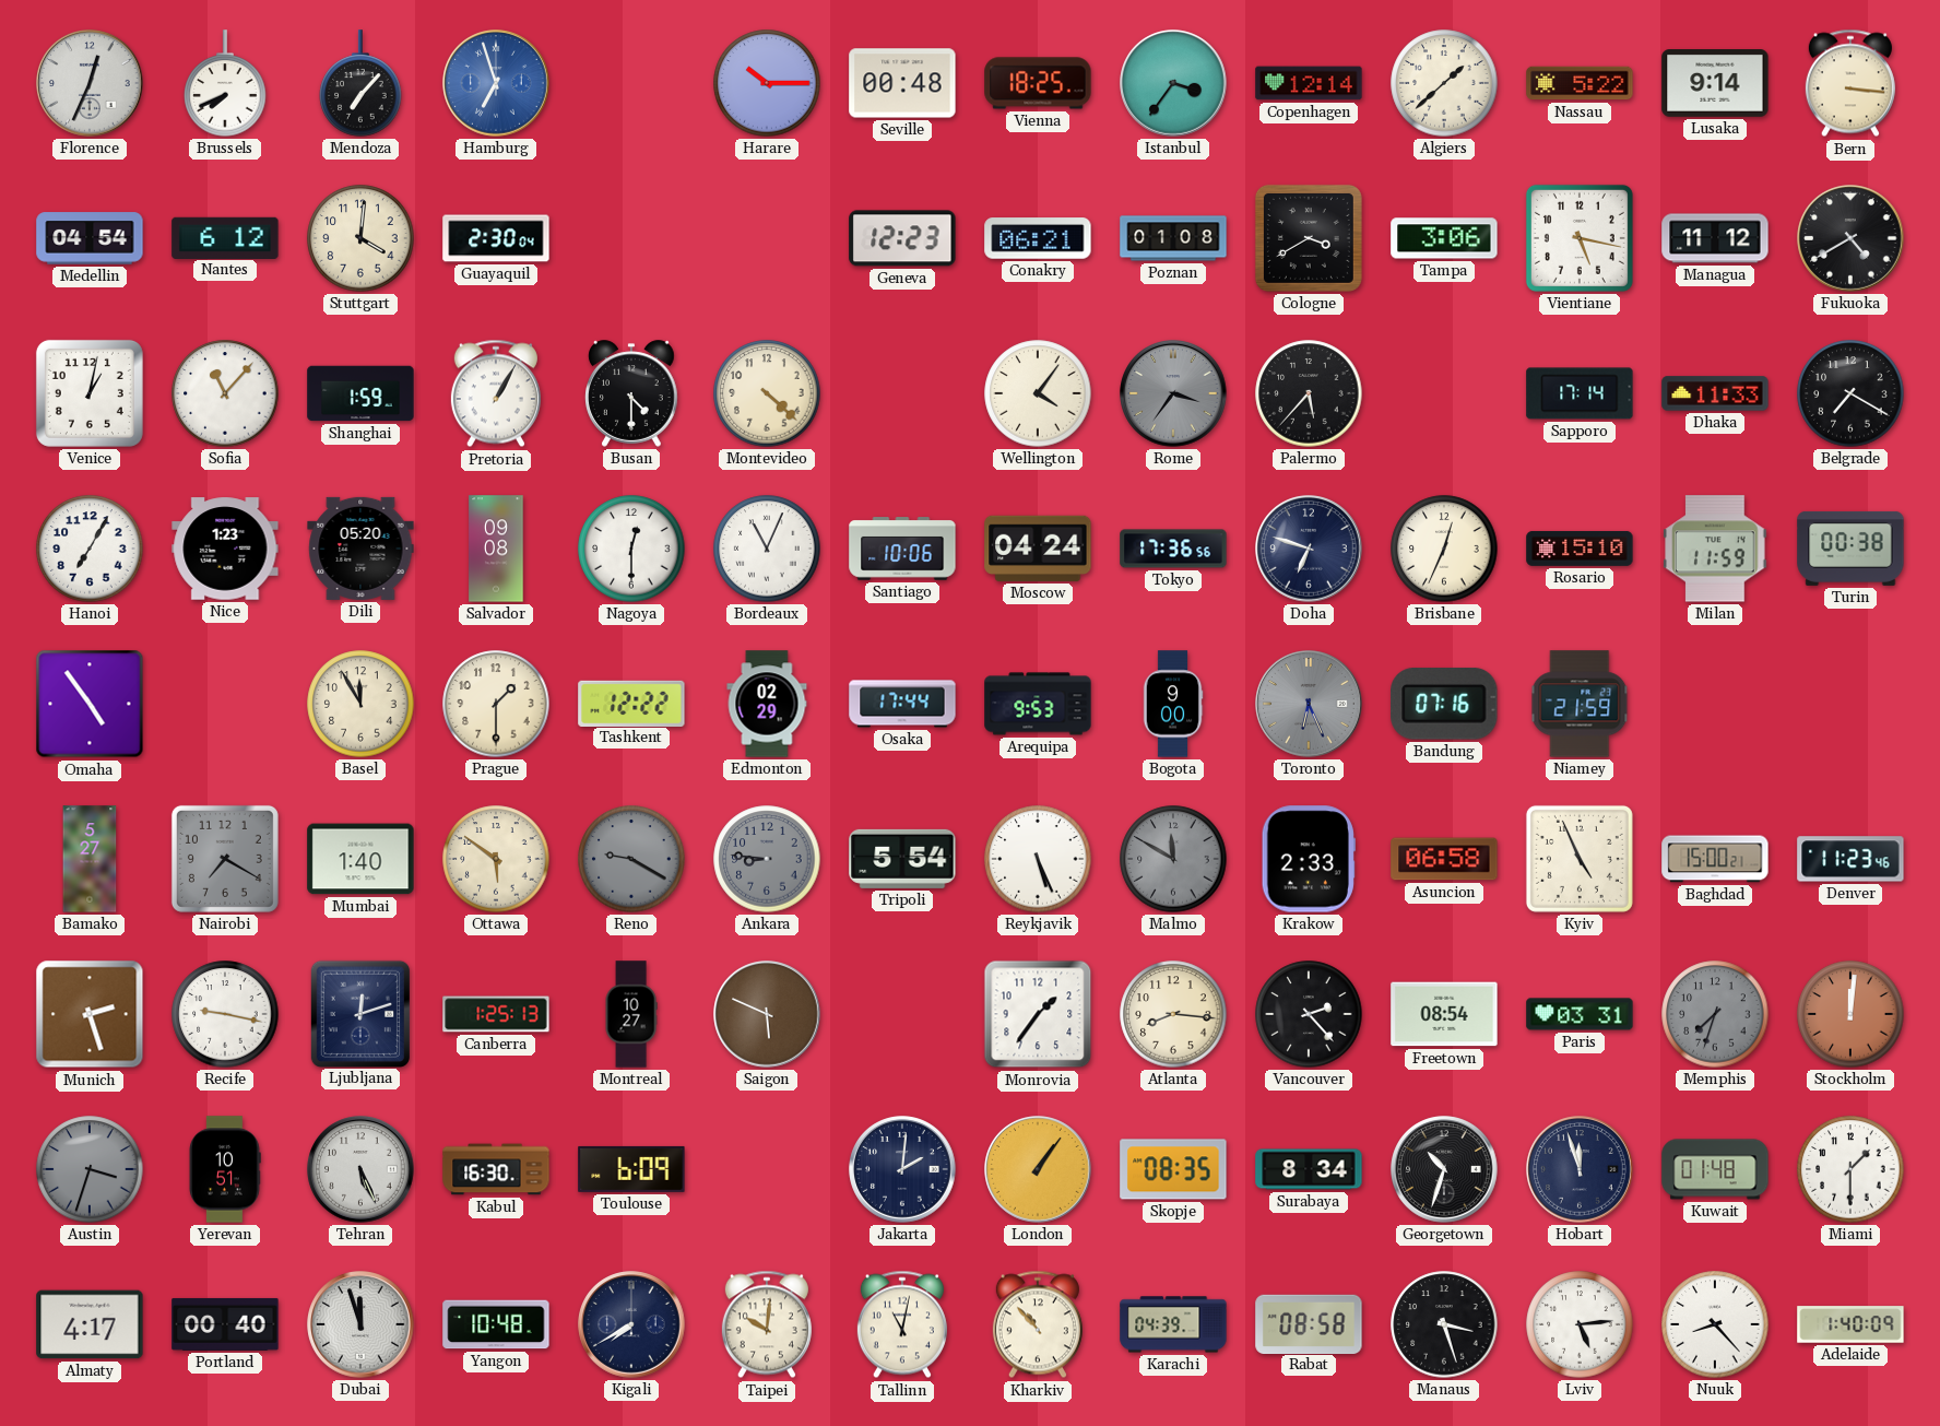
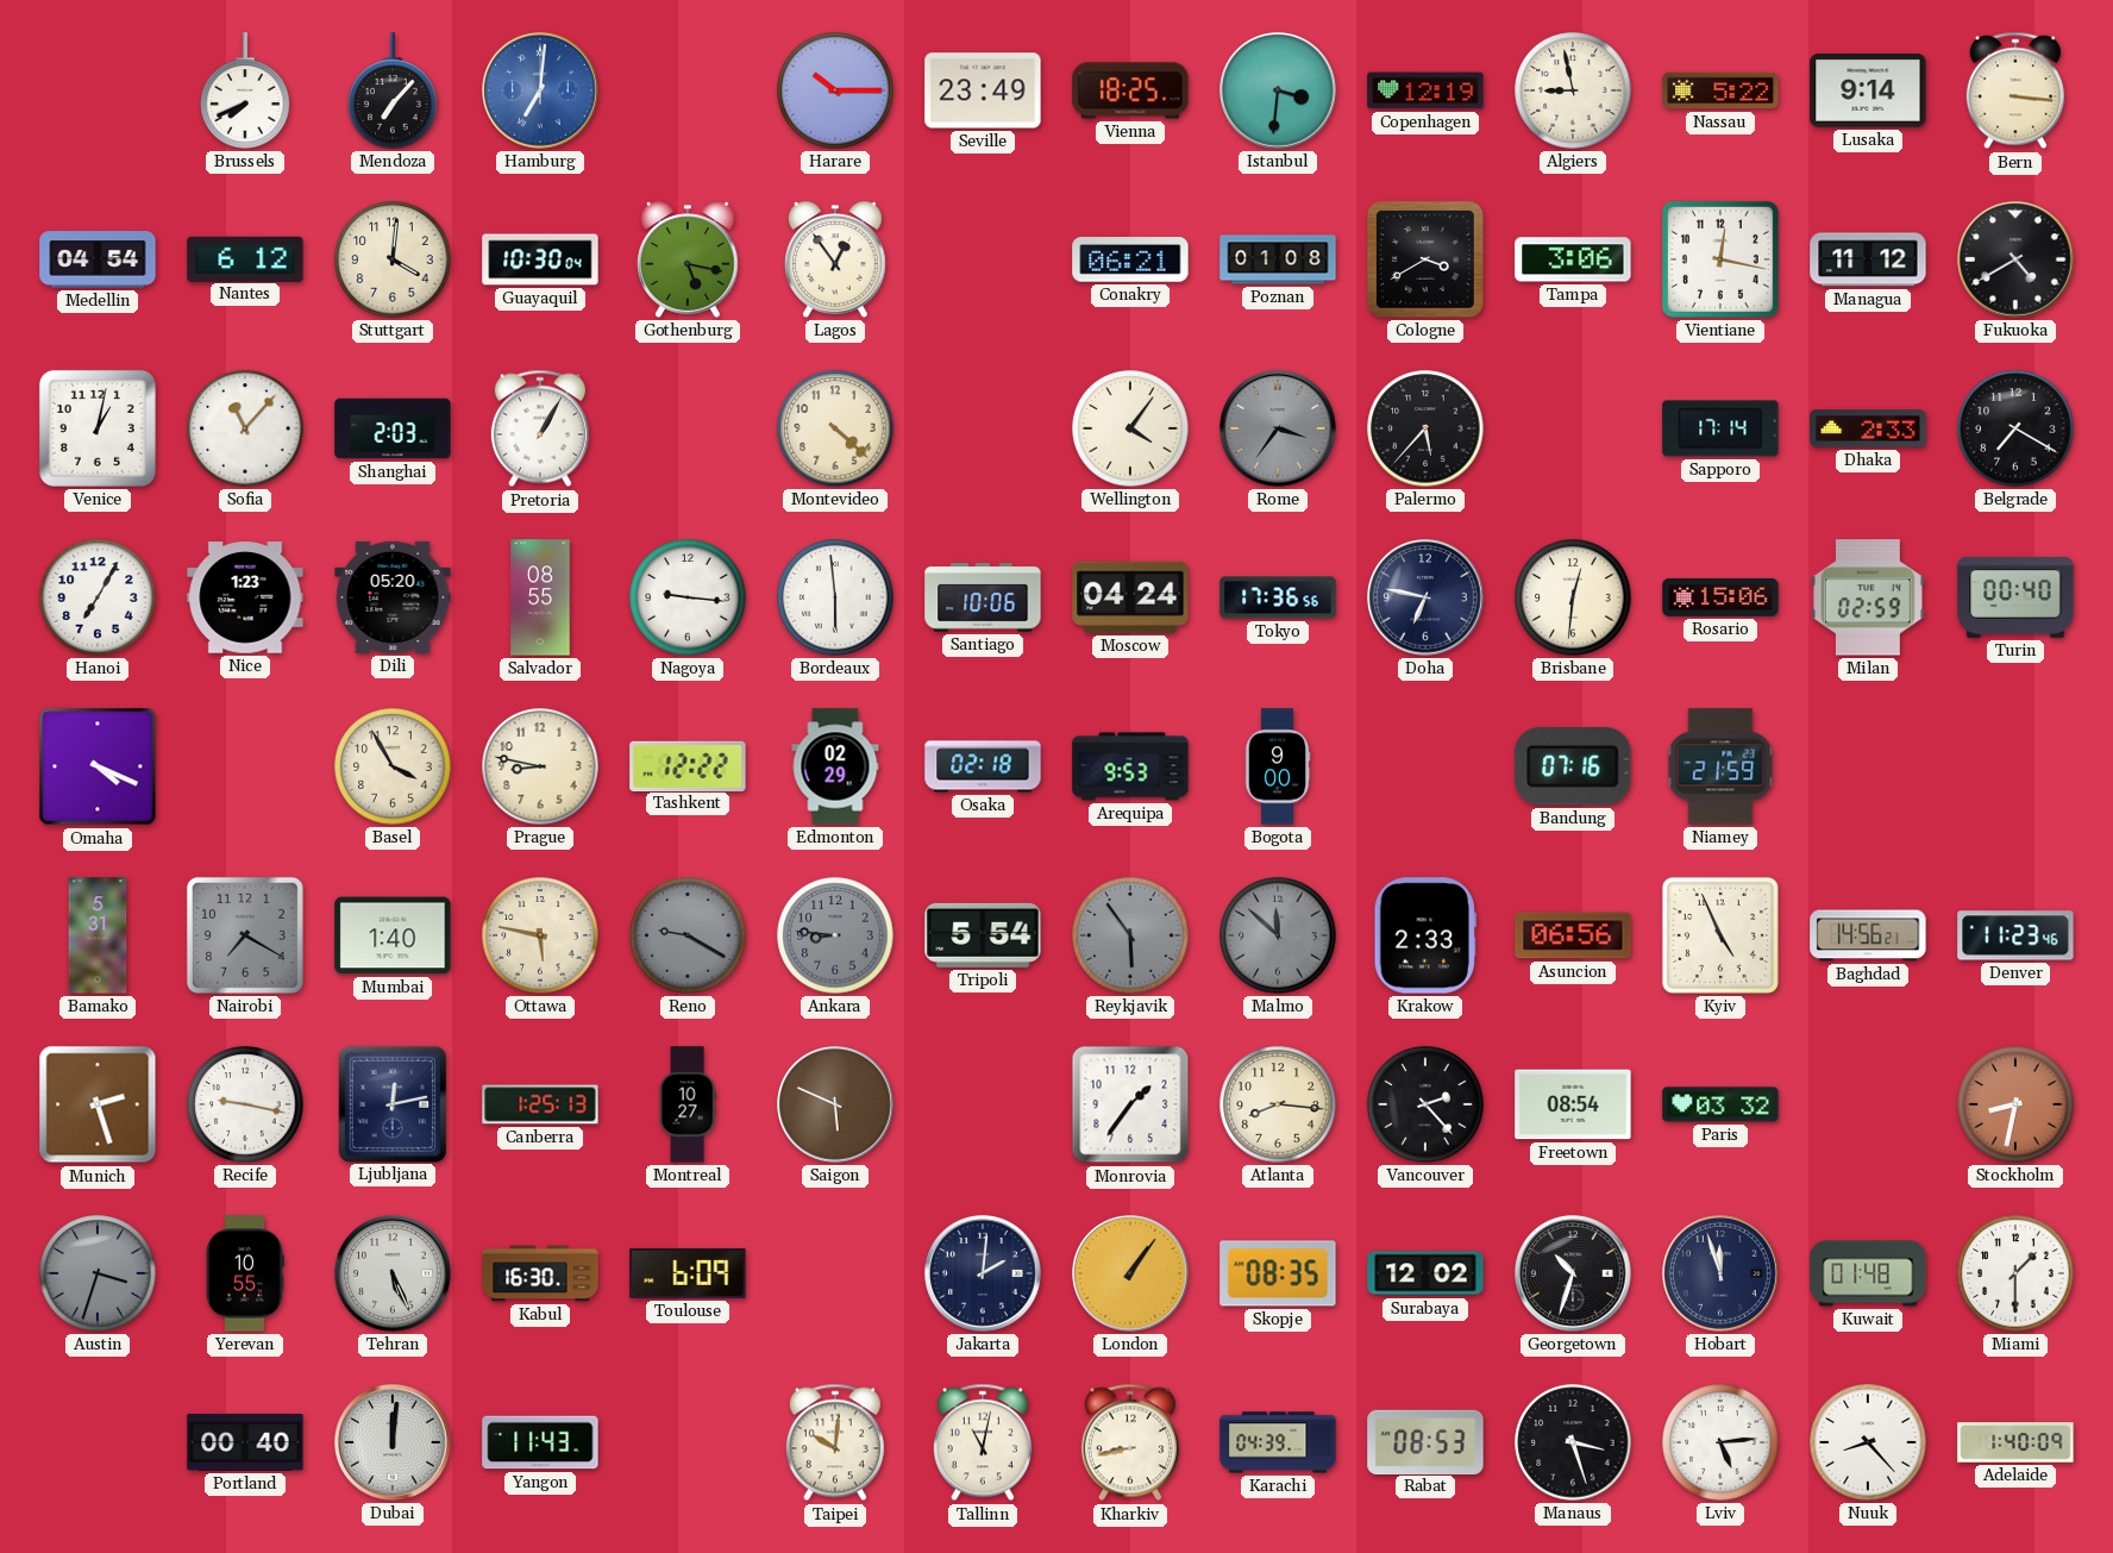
Florence: 12:34 -> none
Hamburg: 6:57 -> 7:01
Seville: 00:48 -> 23:49
Istanbul: 3:36 -> 3:31
Copenhagen: 12:14 -> 12:19
Algiers: 1:38 -> 8:58
Guayaquil: 2:30 -> 10:30
Gothenburg: none -> 5:17
Lagos: none -> 12:54
Geneva: 12:23 -> none
Vientiane: 5:17 -> 12:17
Shanghai: 1:59 -> 2:03
Busan: 4:30 -> none
Dhaka: 11:33 -> 2:33
Salvador: 09:08 -> 08:55
Nagoya: 12:30 -> 9:16
Bordeaux: 11:04 -> 5:59
Doha: 6:48 -> 6:47
Brisbane: 12:34 -> 12:31
Rosario: 15:10 -> 15:06
Milan: 11:59 -> 02:59
Turin: 00:38 -> 00:40
Omaha: 4:54 -> 4:19
Basel: 11:55 -> 3:55
Prague: 1:30 -> 8:47
Osaka: 17:44 -> 02:18
Toronto: 6:26 -> none
Bamako: 5:27 -> 5:31
Ottawa: 5:51 -> 5:47
Reykjavik: 5:26 -> 5:54
Reykjavik dial: white -> grey
Malmo: 11:50 -> 11:52
Asuncion: 06:58 -> 06:56
Baghdad: 15:00 -> 14:56
Ljubljana: 12:12 -> 12:13
Paris: 03:31 -> 03:32
Memphis: 7:33 -> none
Stockholm: 12:01 -> 8:32
Yerevan: 10:51 -> 10:55
Surabaya: 8:34 -> 12:02
Almaty: 4:17 -> none
Dubai: 11:57 -> 12:01
Yangon: 10:48 -> 11:43
Kigali: 7:40 -> none
Kharkiv: 10:53 -> 8:43
Rabat: 08:58 -> 08:53
